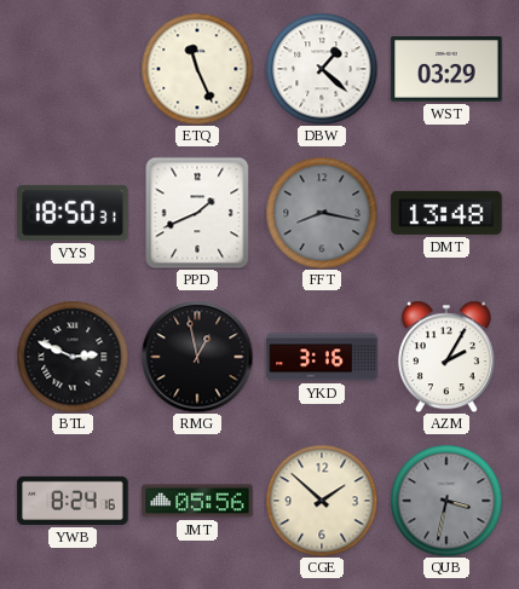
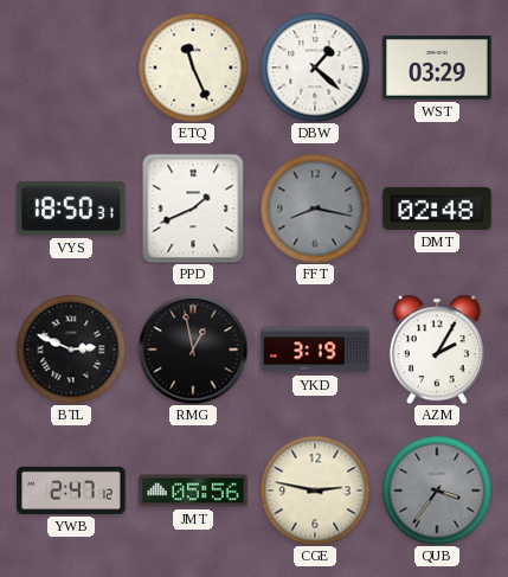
DMT: 13:48 -> 02:48
YKD: 3:16 -> 3:19
YWB: 8:24 -> 2:47
CGE: 1:52 -> 2:47
QUB: 3:32 -> 3:36
